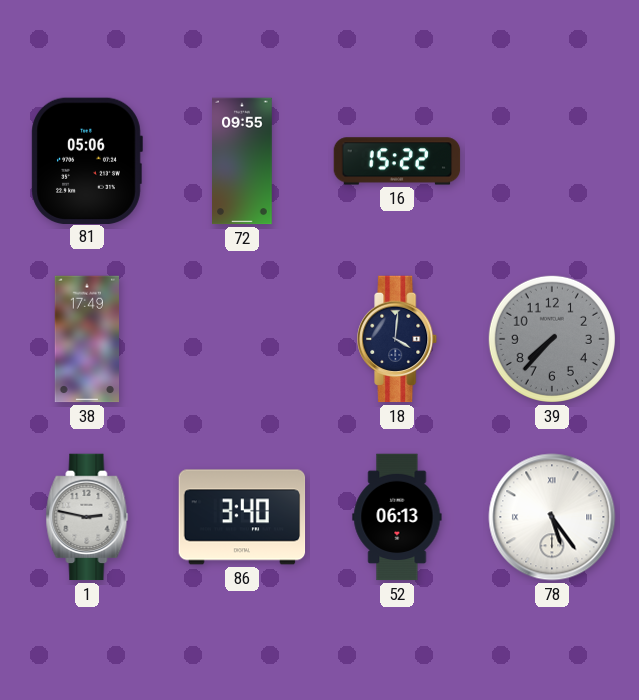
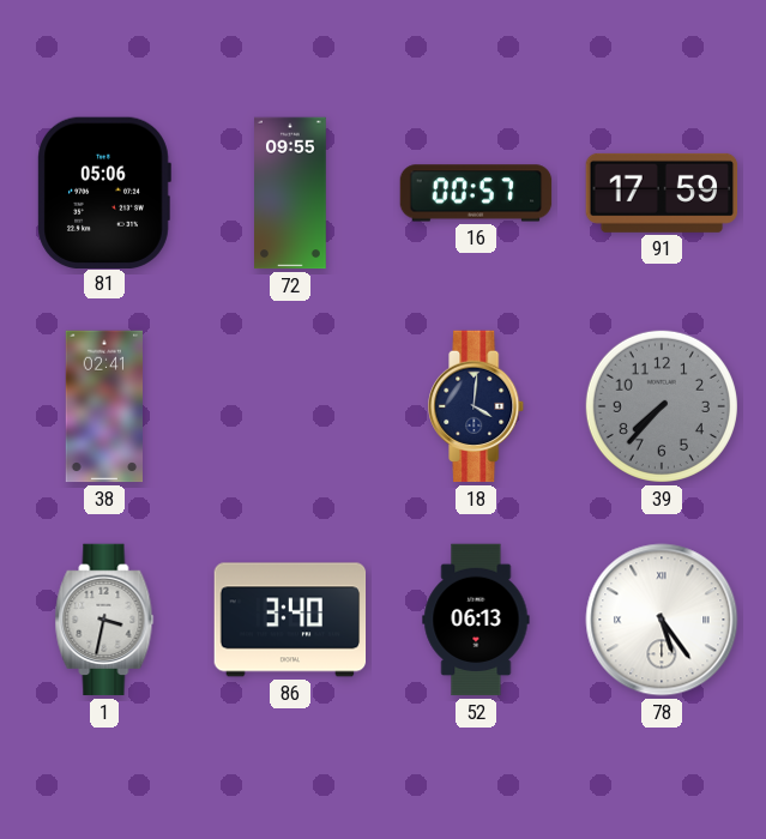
16: 15:22 -> 00:57
91: none -> 17:59
38: 17:49 -> 02:41
1: 2:47 -> 3:32
